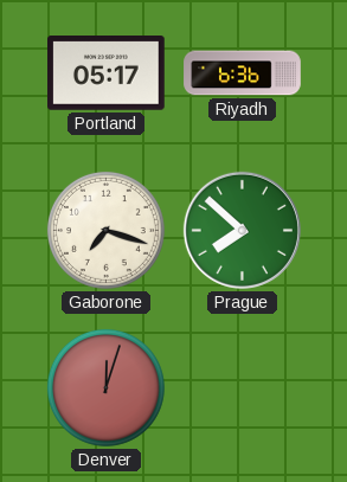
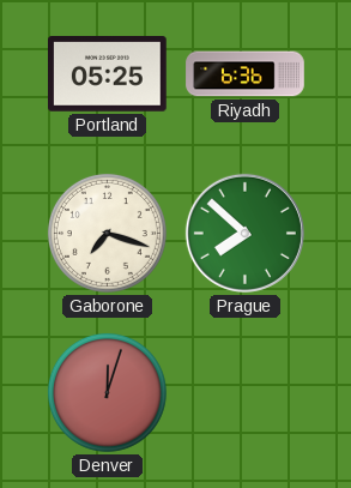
Portland: 05:17 -> 05:25
